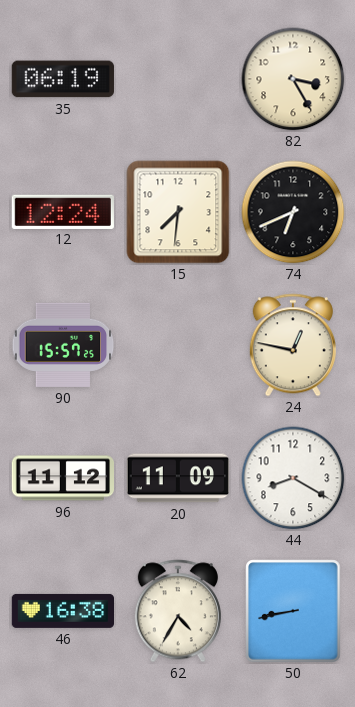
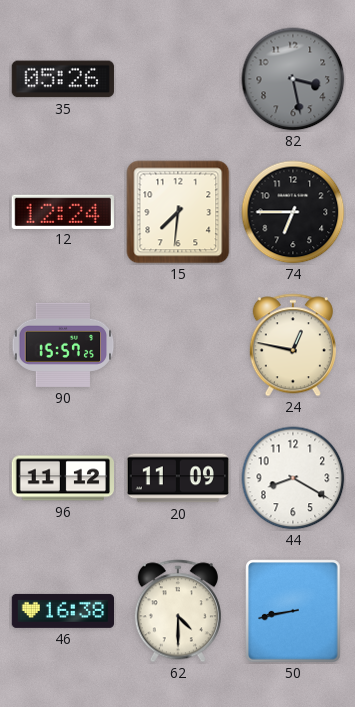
35: 06:19 -> 05:26
82: 3:25 -> 3:28
82 dial: cream -> grey
74: 6:41 -> 6:45
62: 4:35 -> 4:30
